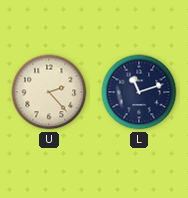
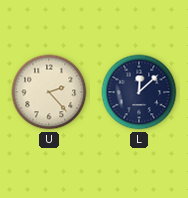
L: 11:12 -> 12:08
